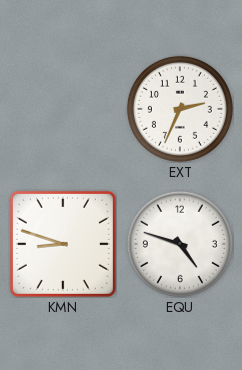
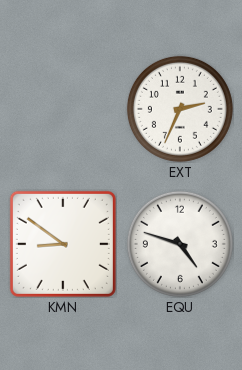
KMN: 8:48 -> 8:51
